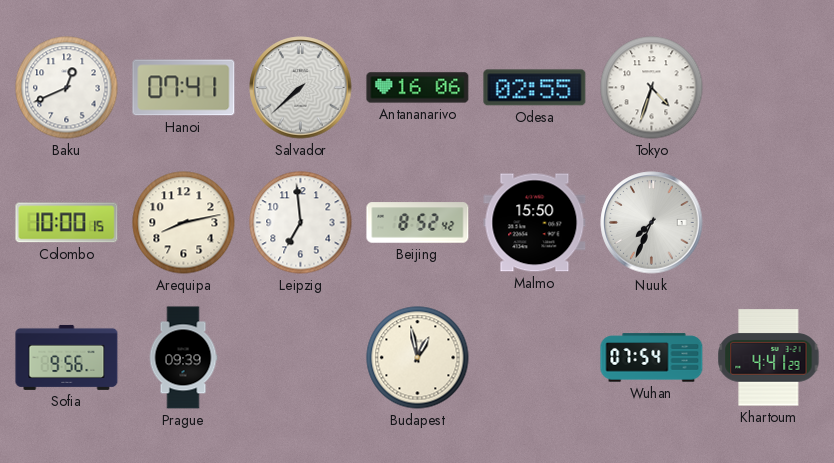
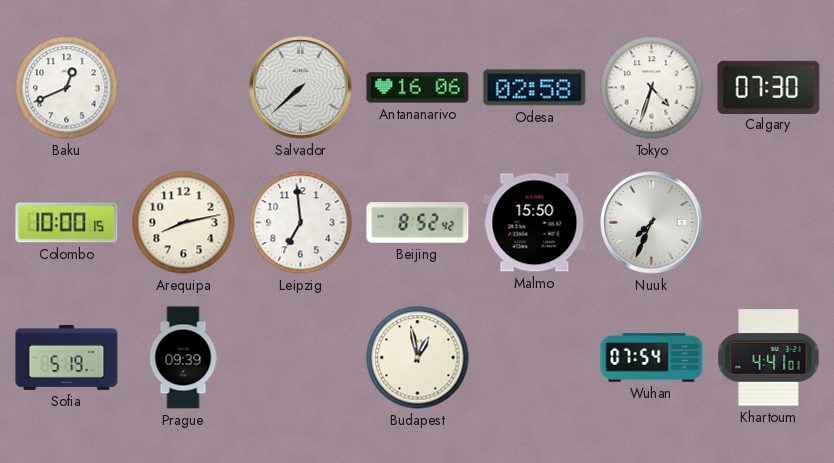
Hanoi: 07:41 -> none
Odesa: 02:55 -> 02:58
Calgary: none -> 07:30
Sofia: 9:56 -> 5:19
Khartoum: 4:41:29 -> 4:41:01
